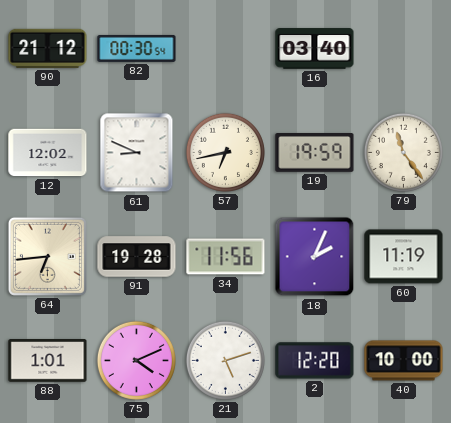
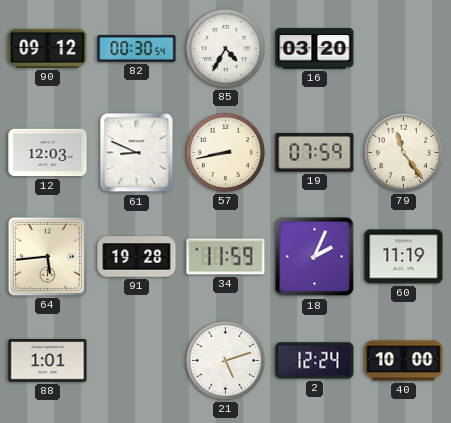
90: 21:12 -> 09:12
85: none -> 4:35
16: 03:40 -> 03:20
12: 12:02 -> 12:03
57: 6:43 -> 8:43
19: 19:59 -> 07:59
64: 6:44 -> 5:44
34: 11:56 -> 11:59
75: 4:11 -> none
2: 12:20 -> 12:24
